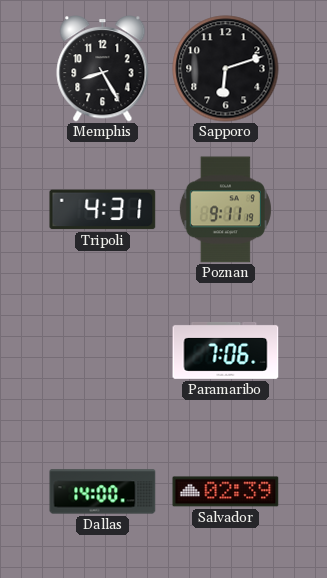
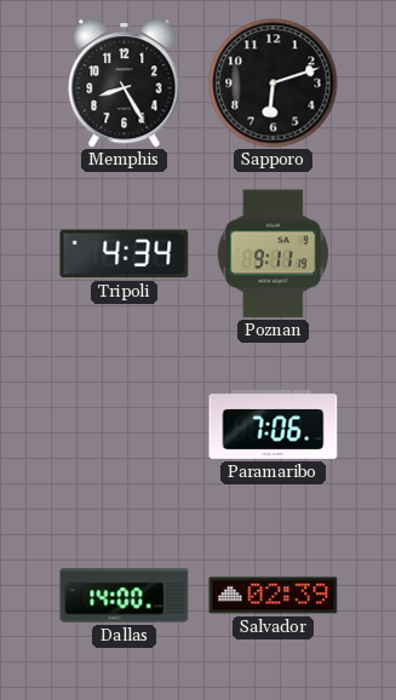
Tripoli: 4:31 -> 4:34
